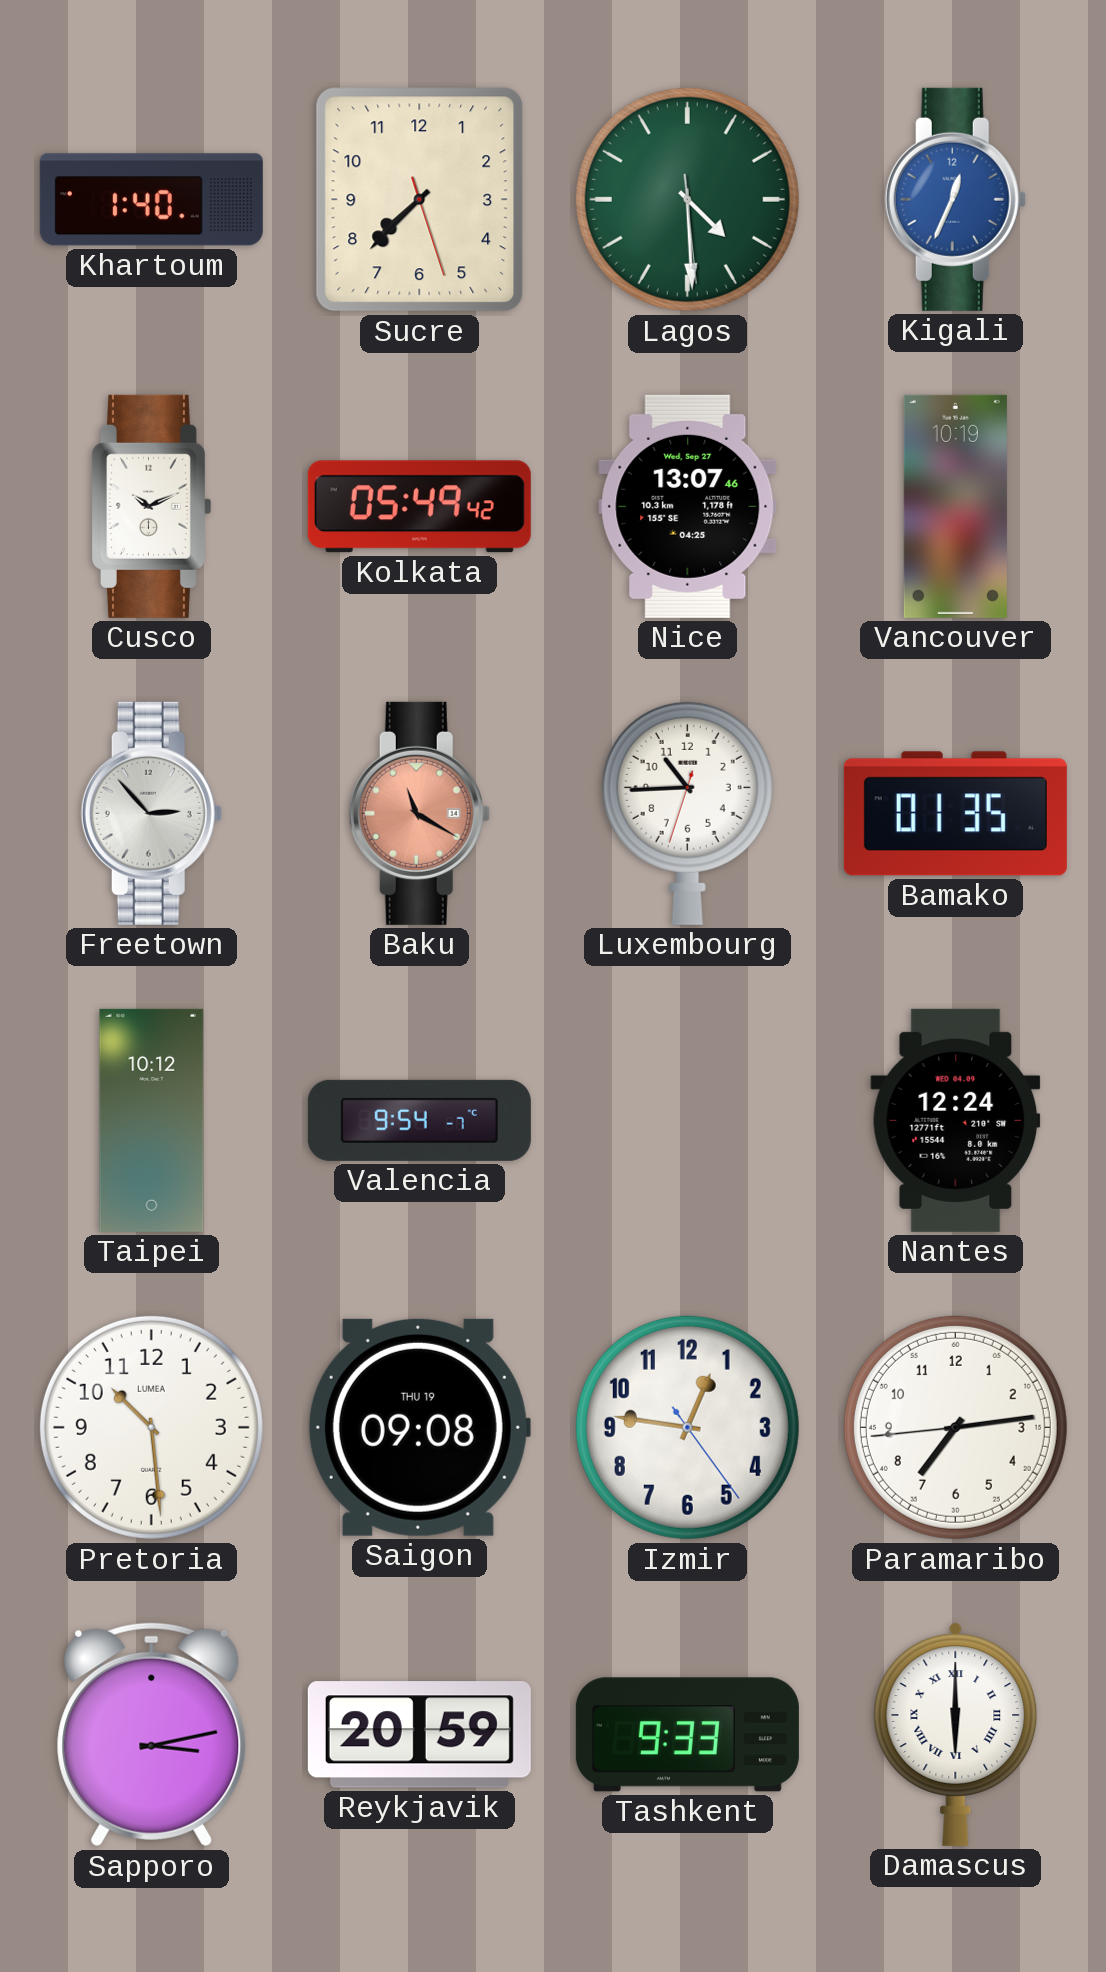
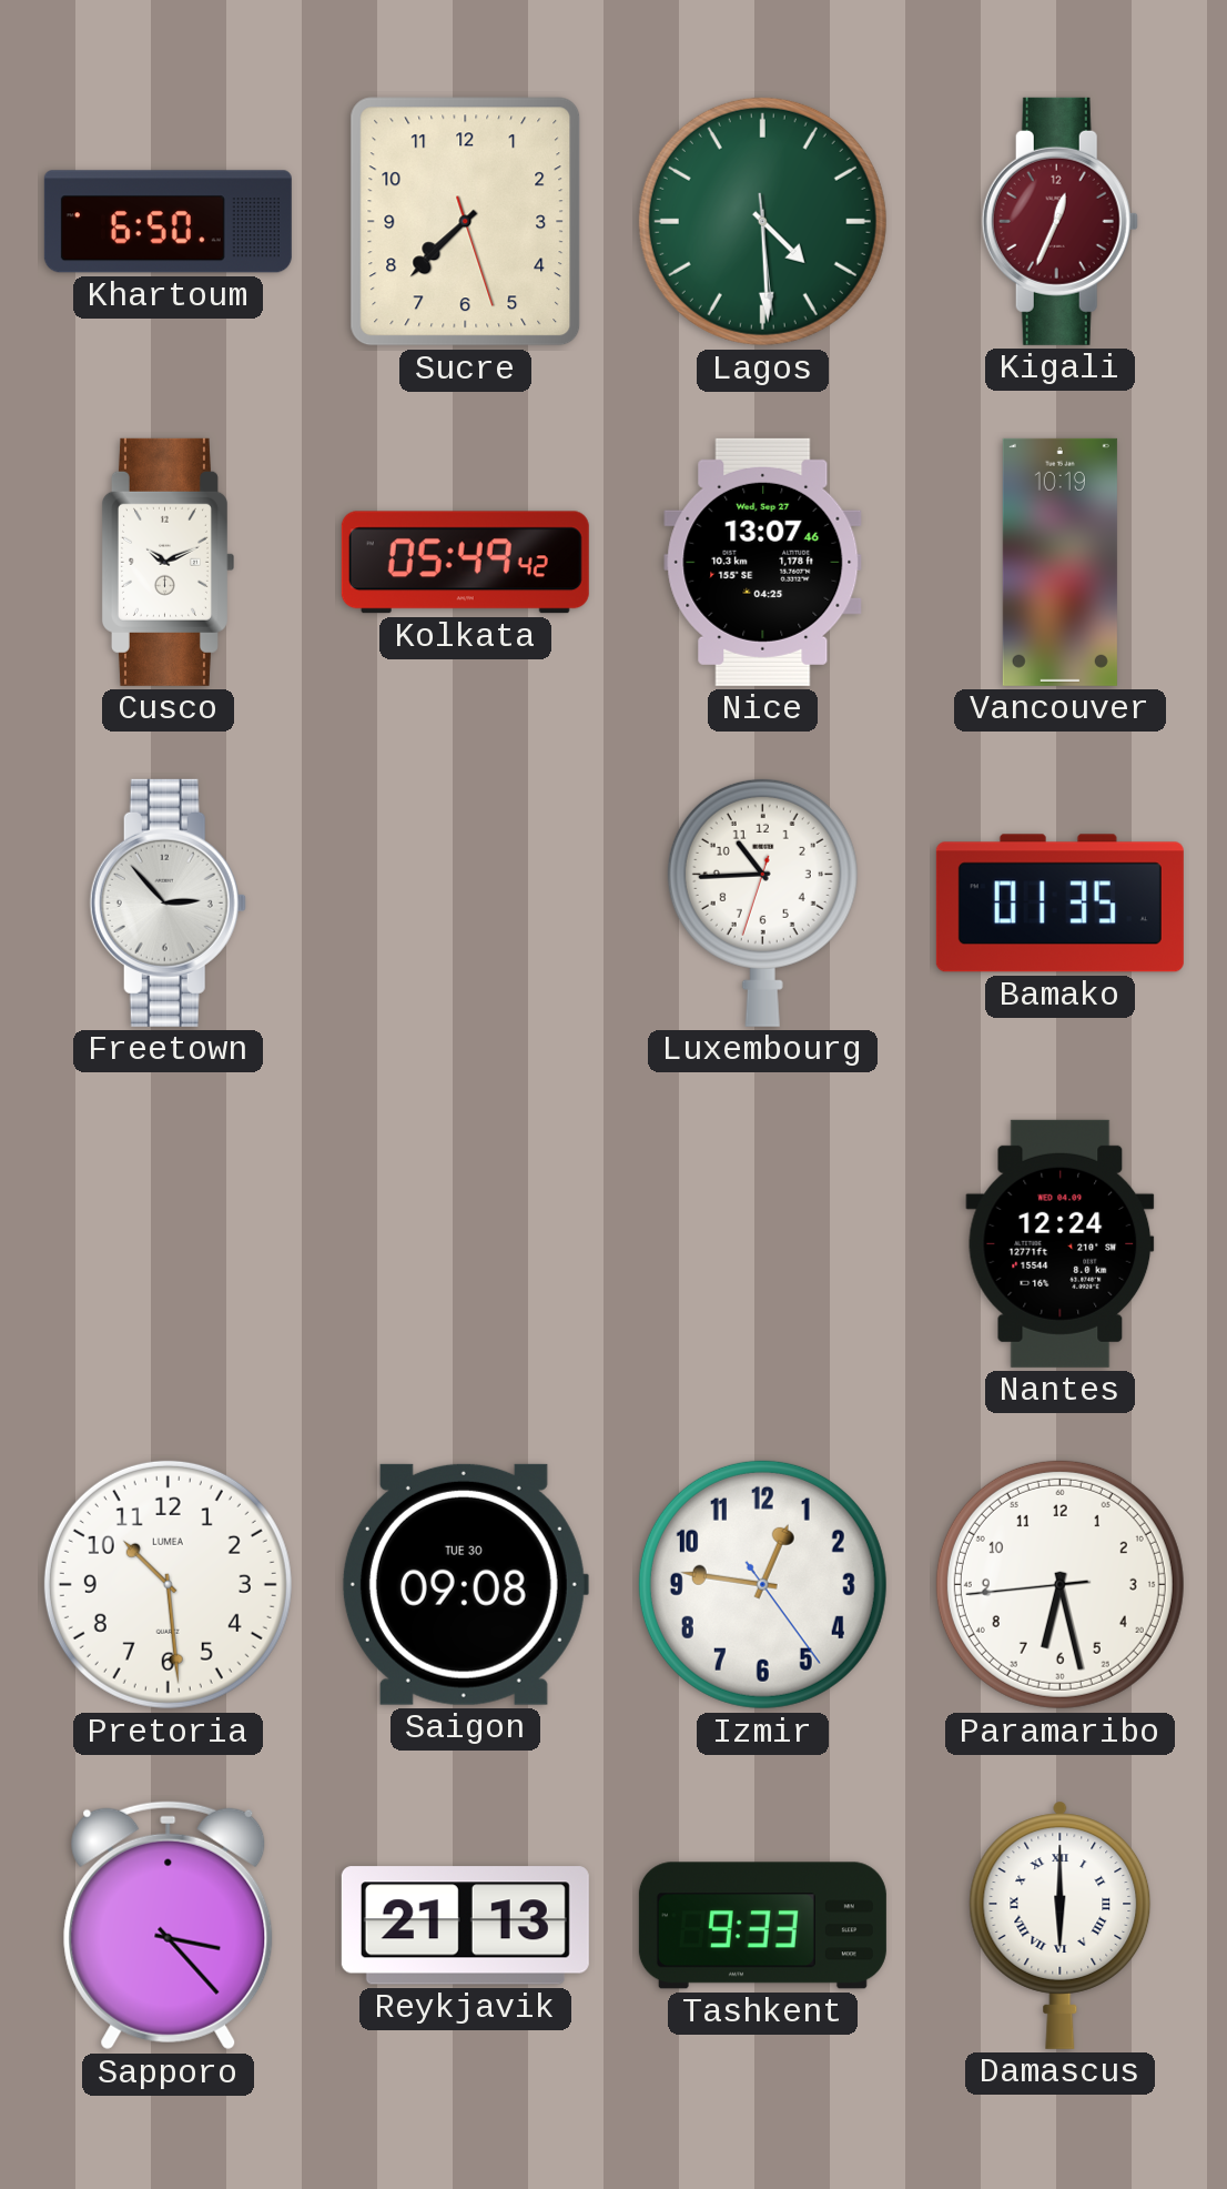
Khartoum: 1:40 -> 6:50
Kigali dial: blue -> burgundy
Baku: 11:20 -> none
Taipei: 10:12 -> none
Valencia: 9:54 -> none
Saigon date: THU 19 -> TUE 30
Paramaribo: 7:13 -> 6:27
Sapporo: 3:13 -> 3:23
Reykjavik: 20:59 -> 21:13
